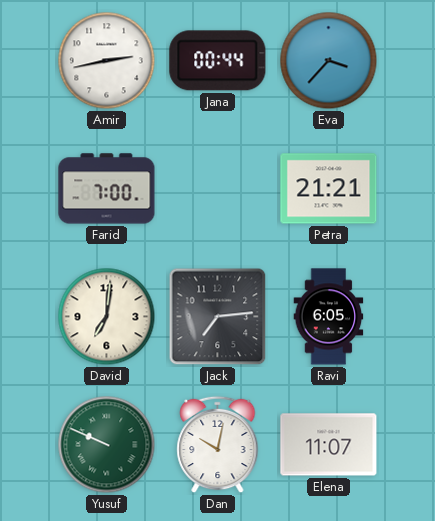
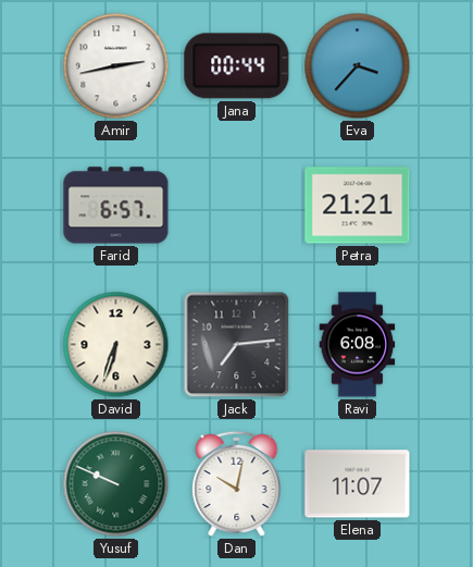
Farid: 7:00 -> 6:57
David: 7:01 -> 6:33
Ravi: 6:05 -> 6:08
